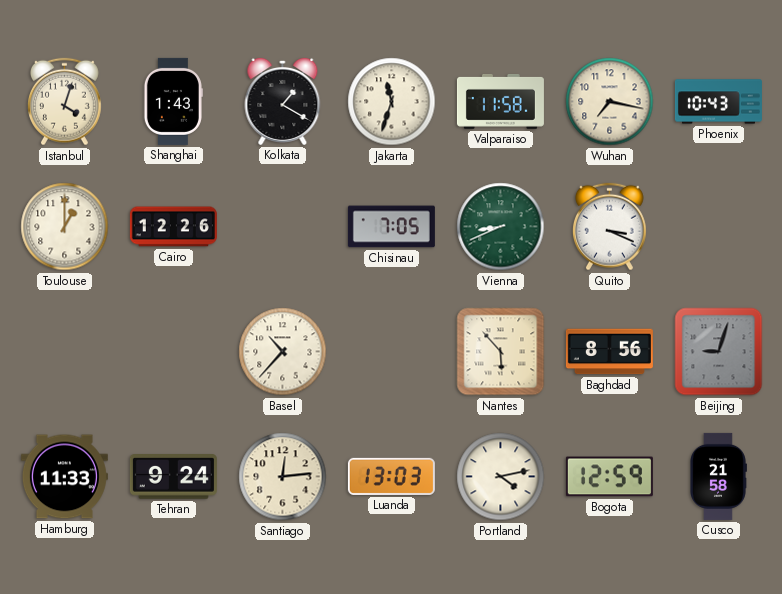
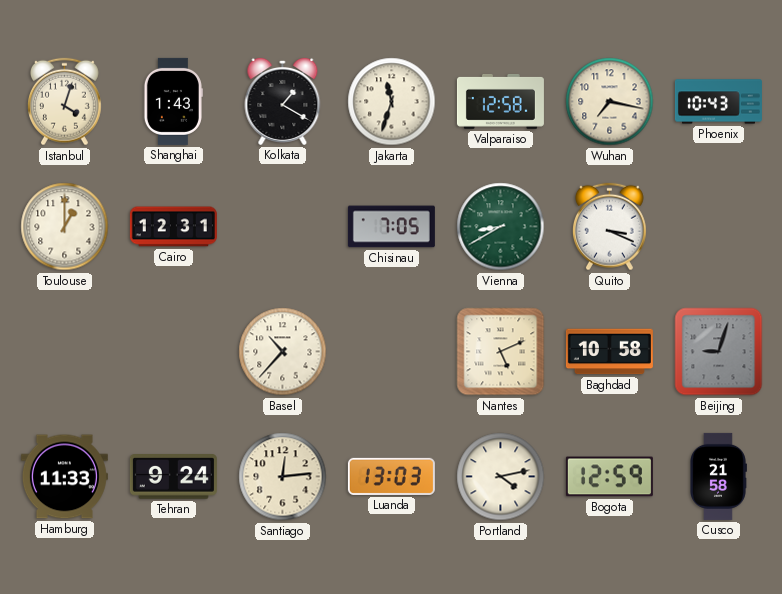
Valparaiso: 11:58 -> 12:58
Cairo: 12:26 -> 12:31
Vienna: 8:41 -> 8:40
Nantes: 5:53 -> 5:11
Baghdad: 8:56 -> 10:58
